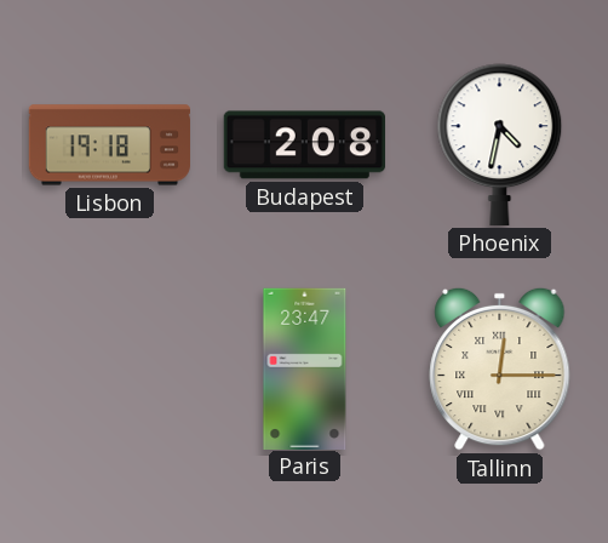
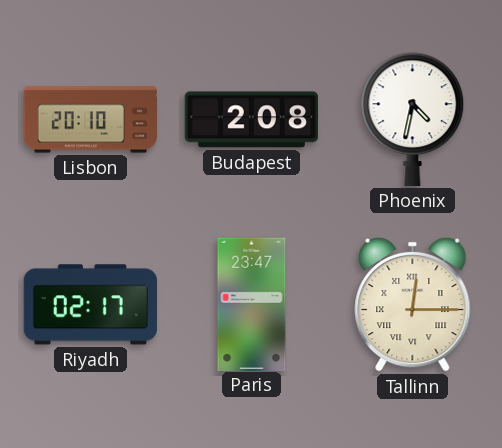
Lisbon: 19:18 -> 20:10
Riyadh: none -> 02:17
